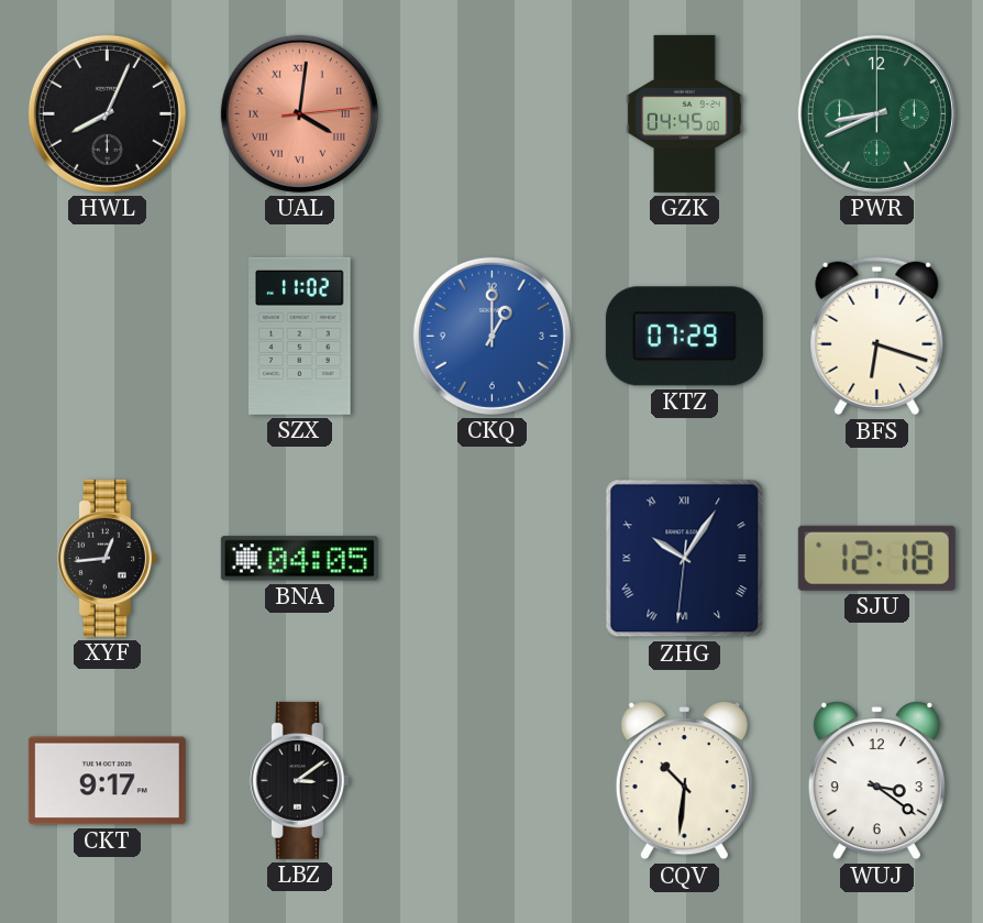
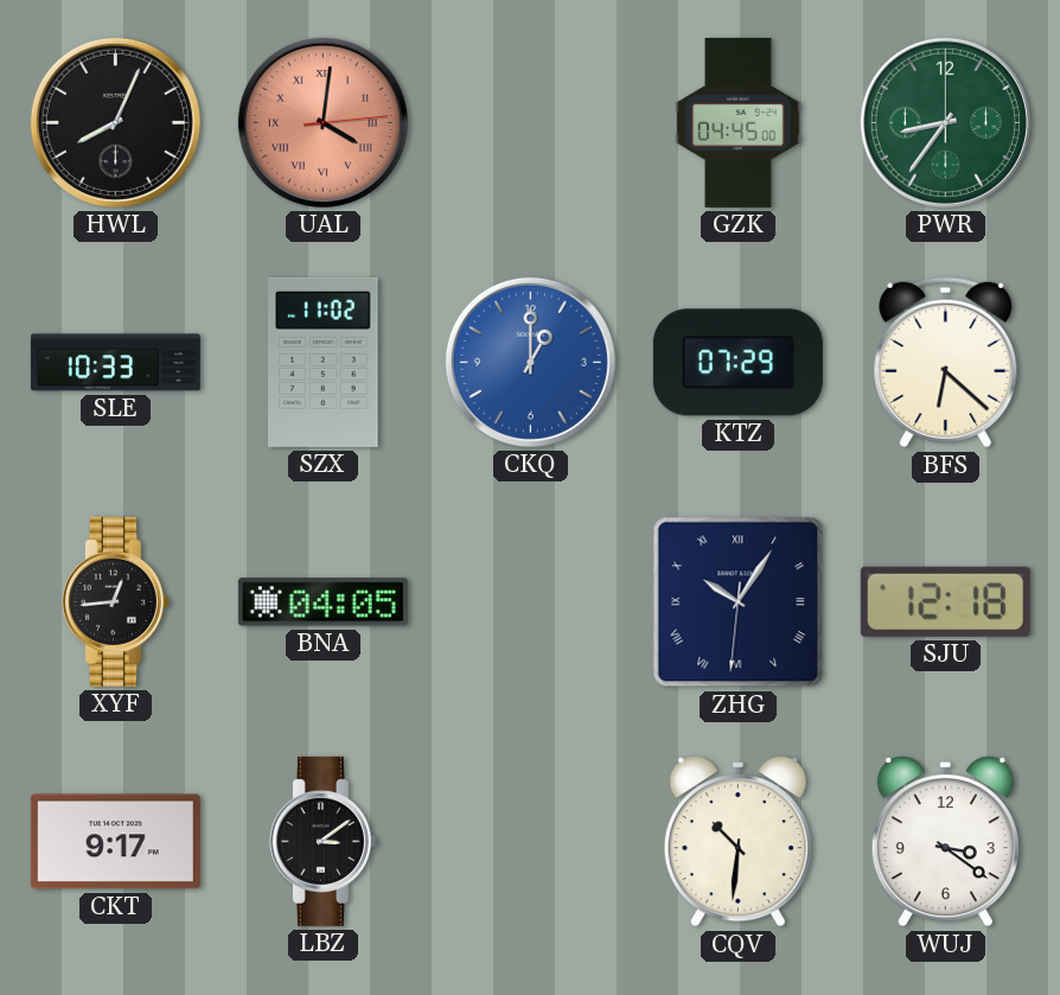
PWR: 8:41 -> 8:36
SLE: none -> 10:33
BFS: 6:18 -> 6:22
